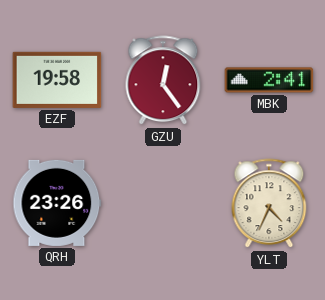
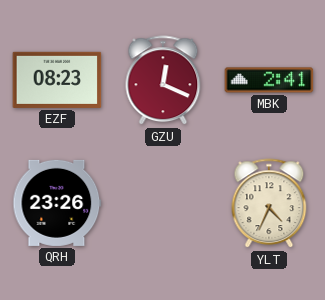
EZF: 19:58 -> 08:23
GZU: 12:24 -> 12:19
